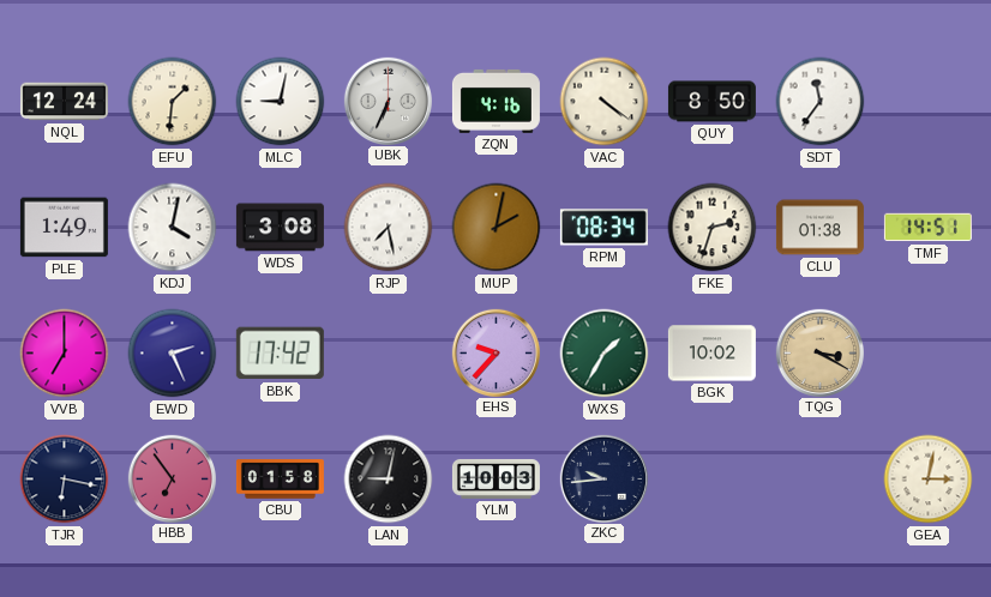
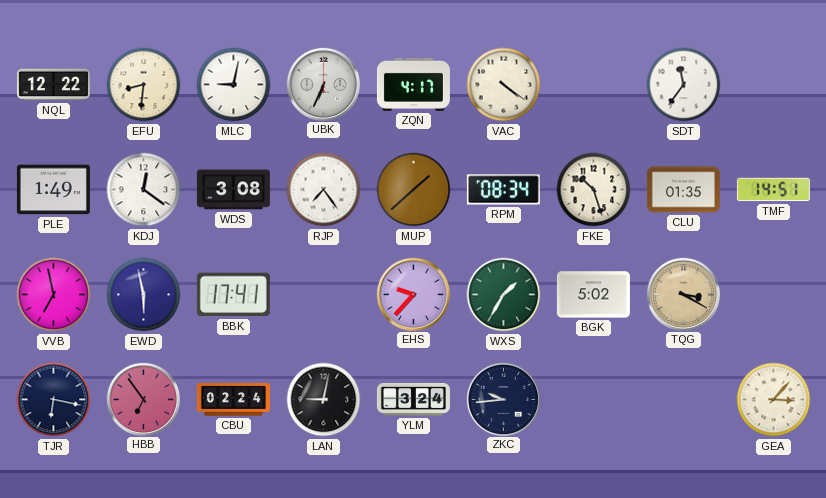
NQL: 12:24 -> 12:22
EFU: 1:31 -> 8:31
ZQN: 4:16 -> 4:17
QUY: 8:50 -> none
KDJ: 4:02 -> 12:21
RJP: 7:28 -> 7:24
MUP: 2:02 -> 1:38
FKE: 2:33 -> 10:27
CLU: 01:38 -> 01:35
VVB: 7:00 -> 6:58
EWD: 2:26 -> 5:58
BBK: 17:42 -> 17:41
BGK: 10:02 -> 5:02
CBU: 01:58 -> 02:24
YLM: 10:03 -> 3:24
GEA: 3:02 -> 3:07
